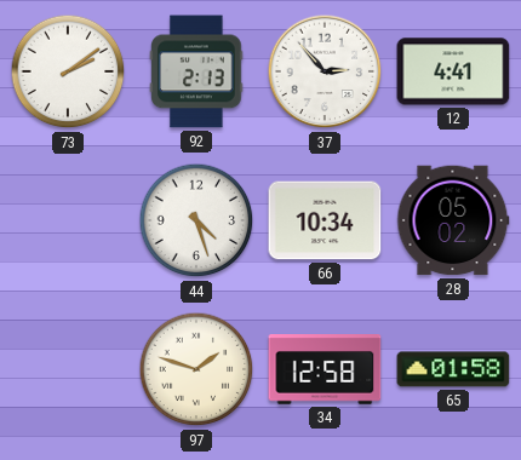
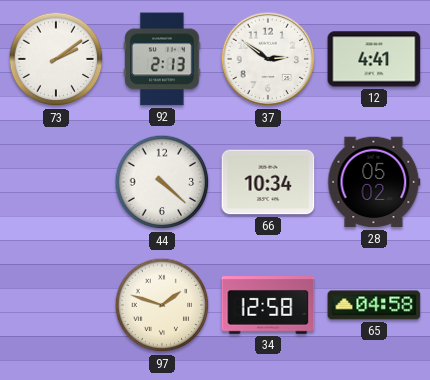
37: 2:53 -> 2:51
44: 4:27 -> 4:22
65: 01:58 -> 04:58
